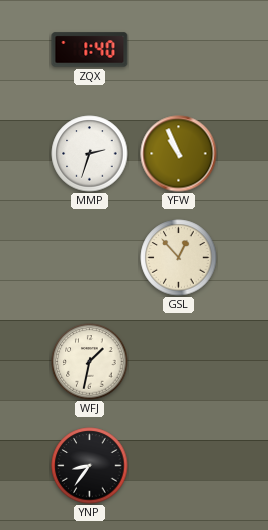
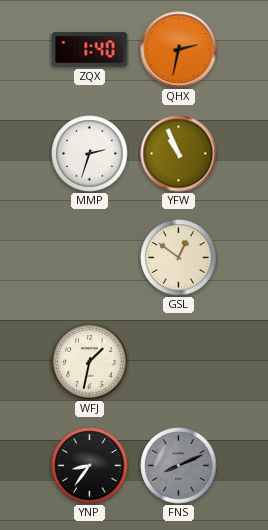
QHX: none -> 2:32
GSL: 12:53 -> 12:51
FNS: none -> 8:11
